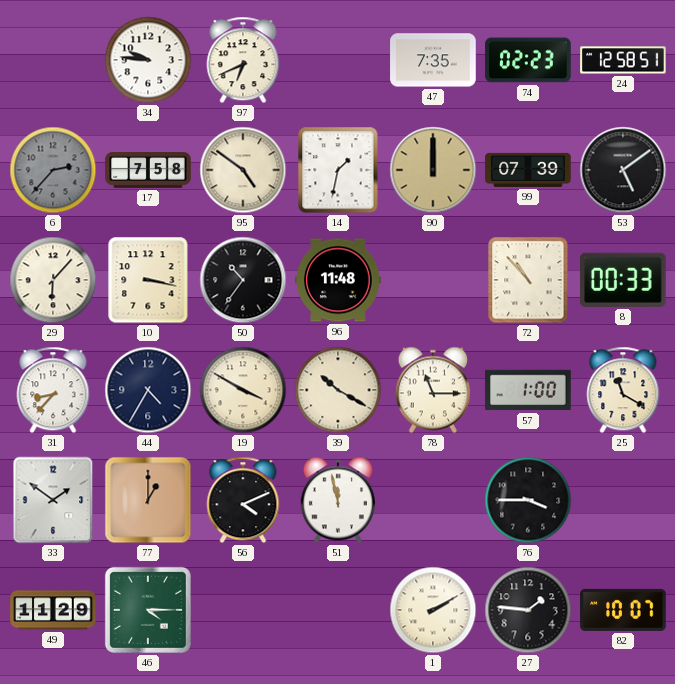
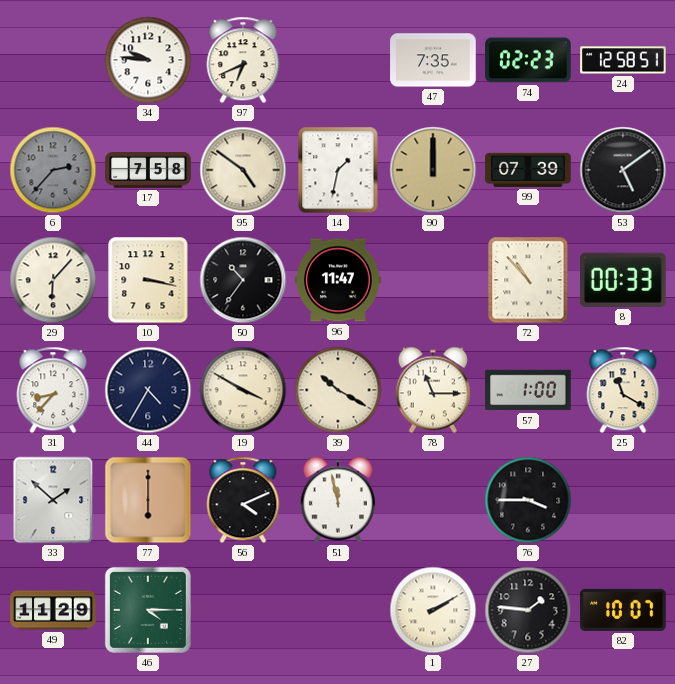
96: 11:48 -> 11:47
33: 1:51 -> 1:52
77: 1:00 -> 6:00
